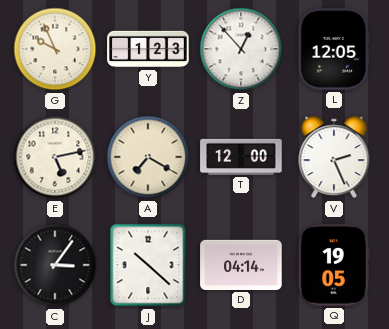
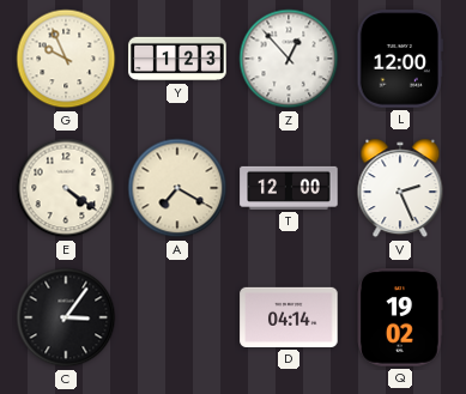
L: 12:05 -> 12:00
E: 5:13 -> 4:21
J: 10:22 -> none
Q: 19:05 -> 19:02
